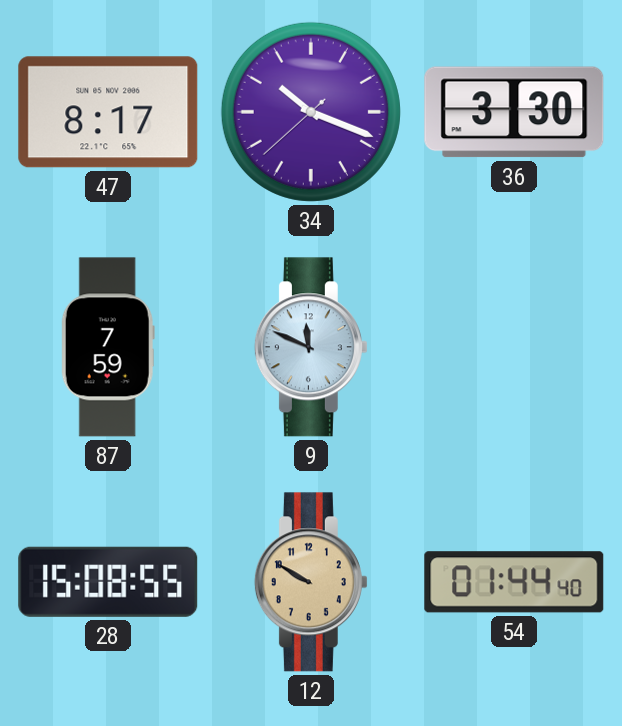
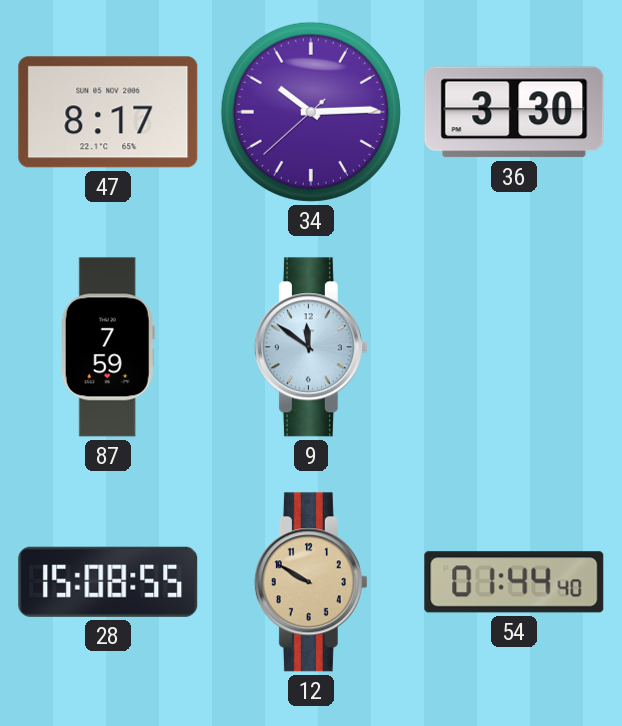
34: 10:18 -> 10:14
9: 11:49 -> 11:51
